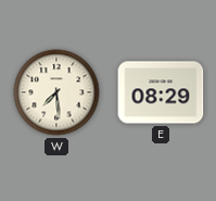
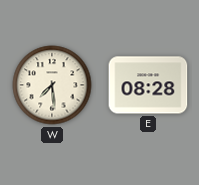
E: 08:29 -> 08:28
